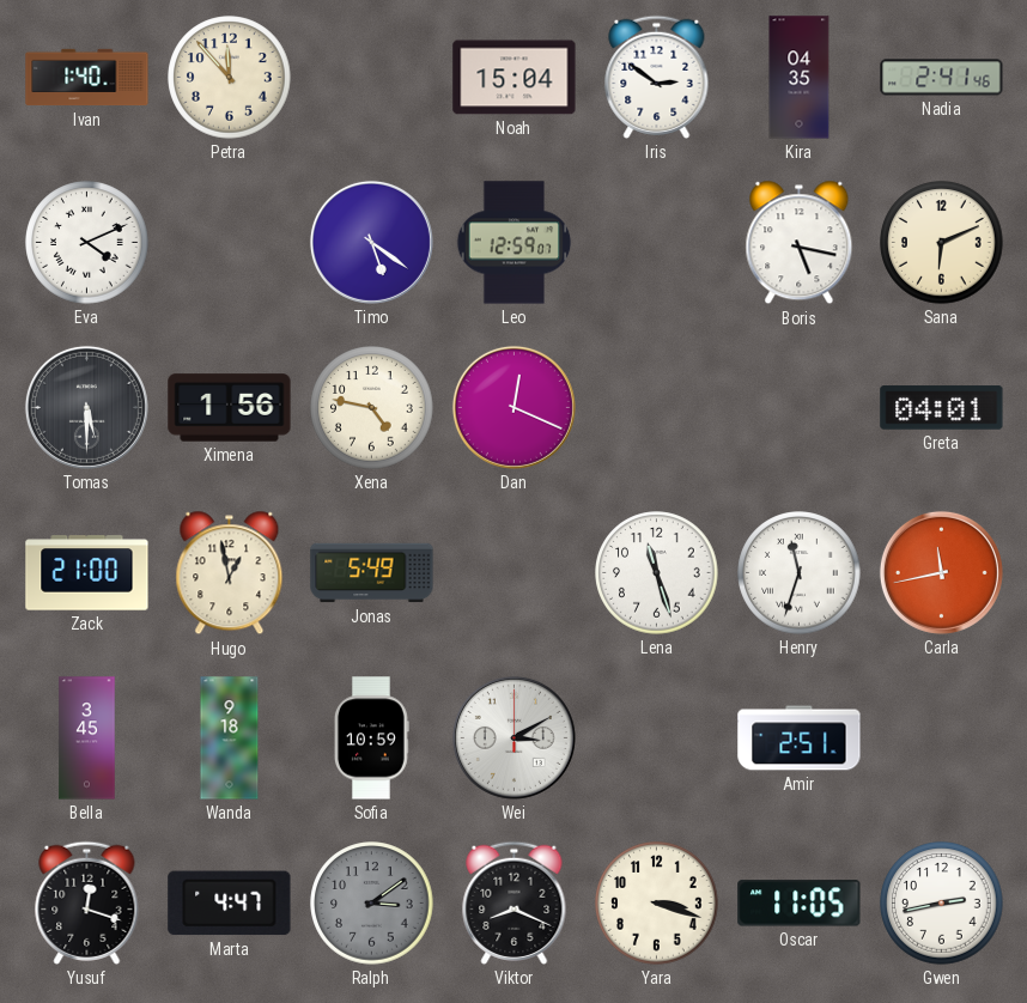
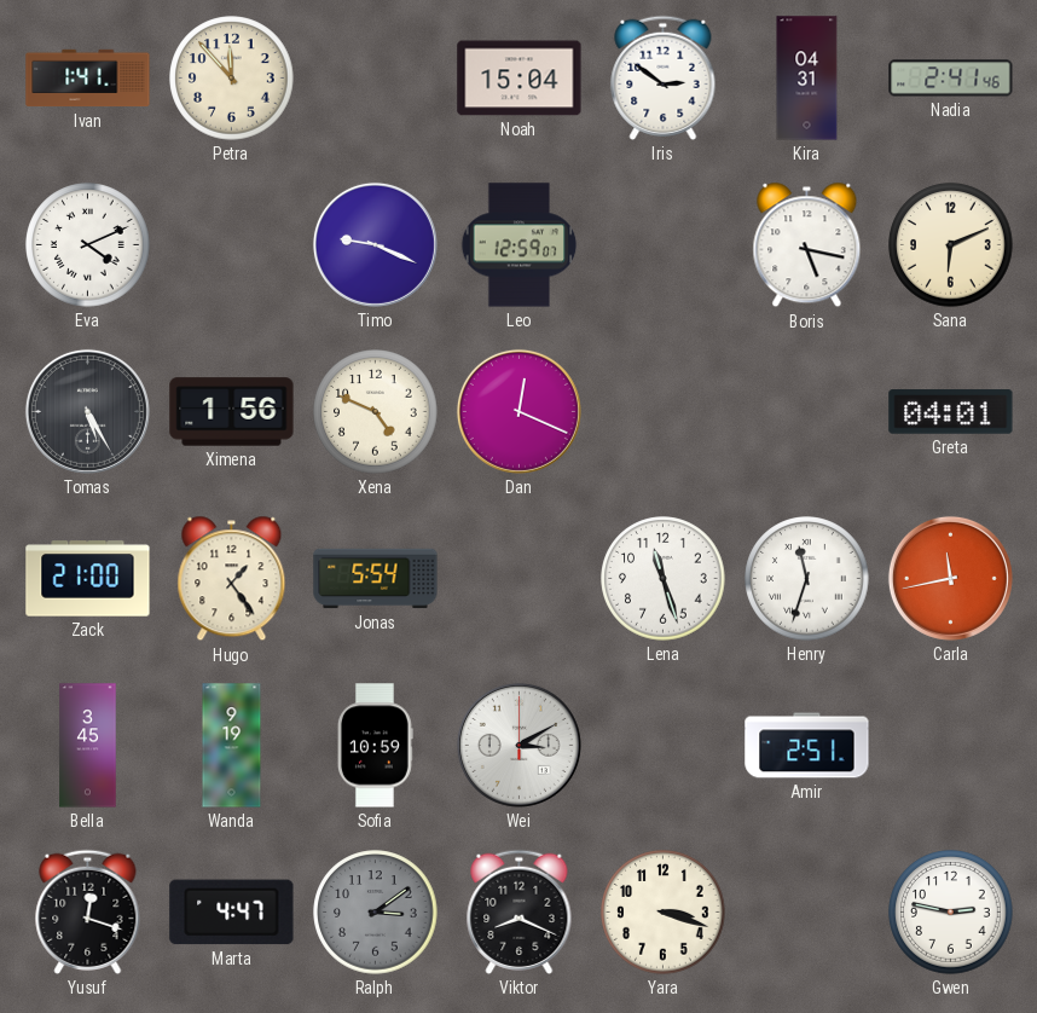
Ivan: 1:40 -> 1:41
Kira: 04:35 -> 04:31
Timo: 5:21 -> 9:19
Tomas: 5:30 -> 5:25
Xena: 4:47 -> 4:49
Hugo: 12:58 -> 1:24
Jonas: 5:49 -> 5:54
Wanda: 9:18 -> 9:19
Oscar: 11:05 -> none
Gwen: 2:43 -> 2:47
